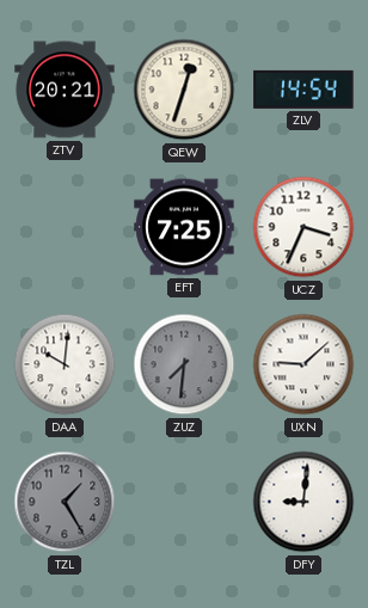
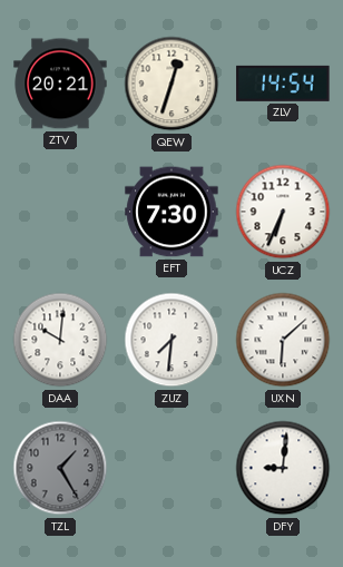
EFT: 7:25 -> 7:30
UCZ: 3:34 -> 6:34
ZUZ dial: grey -> white
UXN: 9:08 -> 6:08
